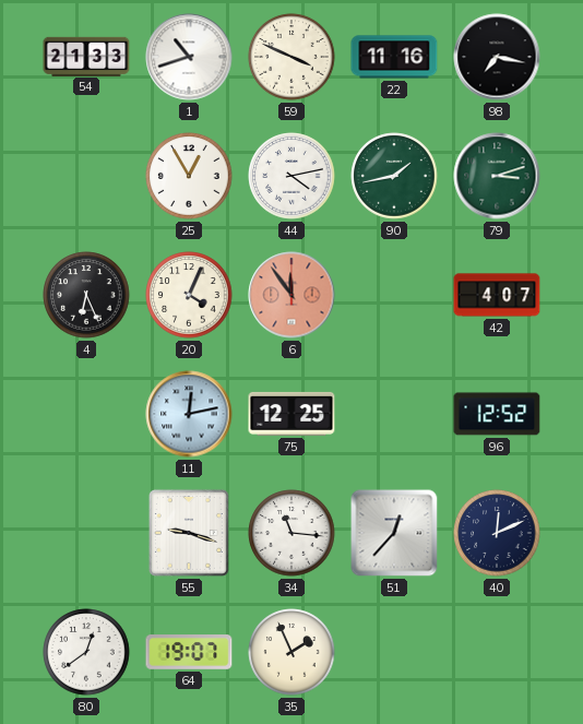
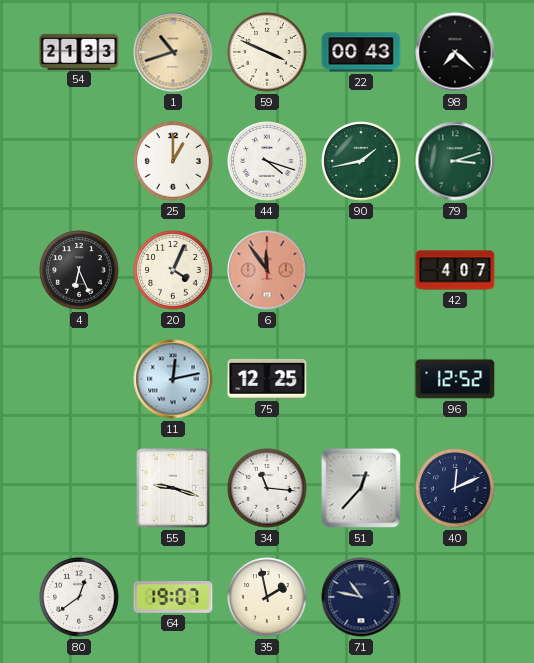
1 dial: white -> champagne
22: 11:16 -> 00:43
98: 7:17 -> 7:22
25: 12:55 -> 1:00
44: 4:13 -> 4:18
35: 1:56 -> 1:58
71: none -> 10:47
